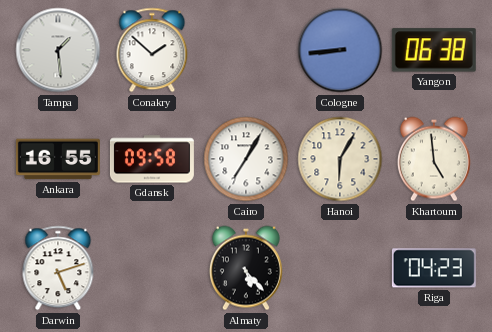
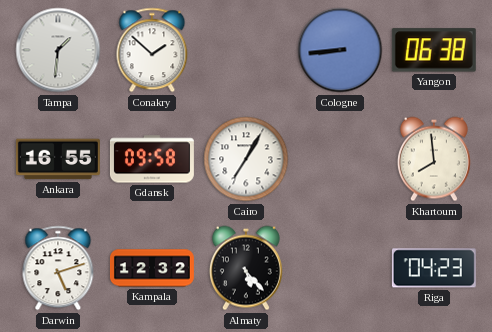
Tampa: 1:29 -> 1:31
Hanoi: 6:05 -> none
Khartoum: 4:59 -> 7:59
Kampala: none -> 12:32
